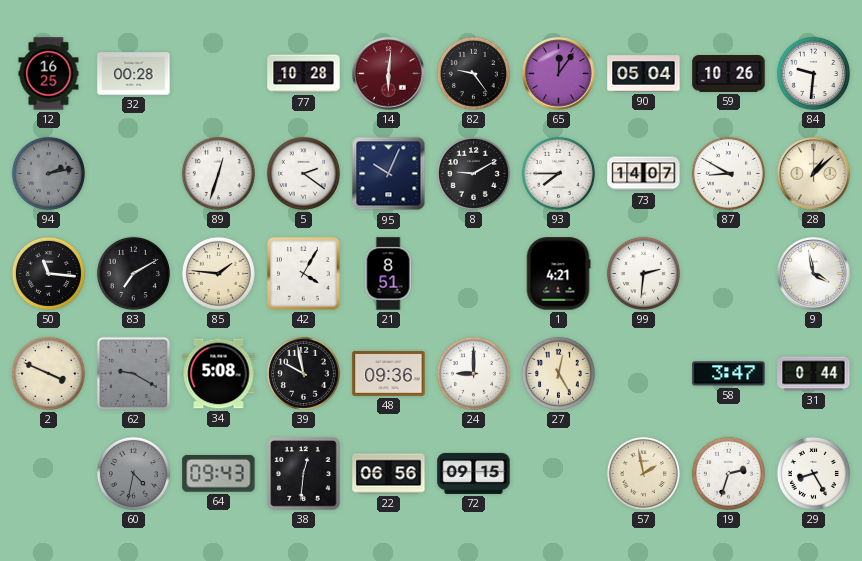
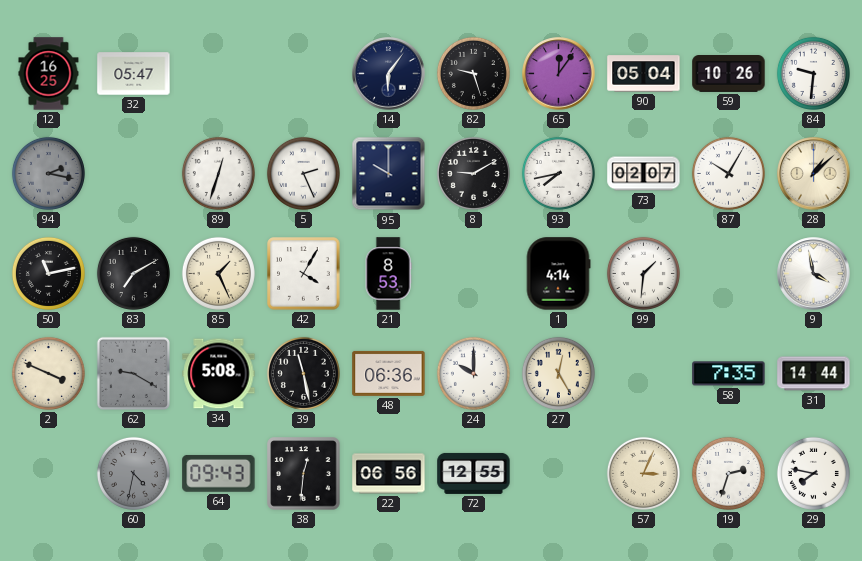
32: 00:28 -> 05:47
77: 10:28 -> none
14: 6:01 -> 6:06
14 dial: burgundy -> navy
82: 9:24 -> 9:27
94: 2:13 -> 2:17
5: 2:21 -> 2:26
95: 10:04 -> 10:00
93: 7:45 -> 7:43
73: 14:07 -> 02:07
87: 8:50 -> 10:05
50: 11:16 -> 11:13
85: 1:46 -> 1:26
21: 8:51 -> 8:53
1: 4:21 -> 4:14
99: 2:31 -> 1:31
39: 9:58 -> 11:28
48: 09:36 -> 06:36
24: 9:00 -> 10:00
58: 3:47 -> 7:35
31: 0:44 -> 14:44
72: 09:15 -> 12:55
57: 1:58 -> 3:04
29: 8:25 -> 7:47
